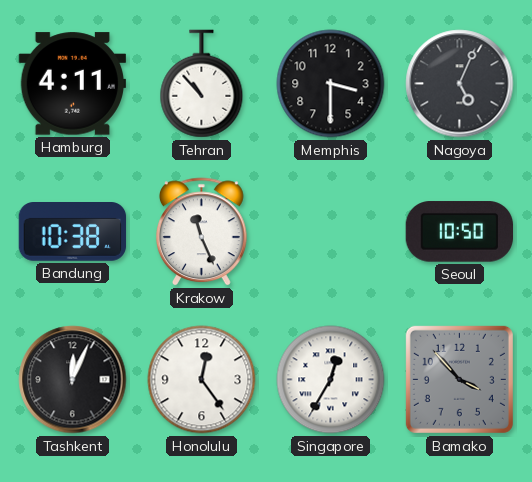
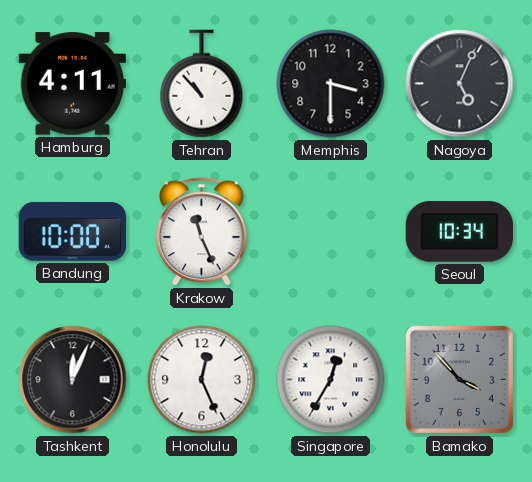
Bandung: 10:38 -> 10:00
Seoul: 10:50 -> 10:34
Honolulu: 12:24 -> 12:26
